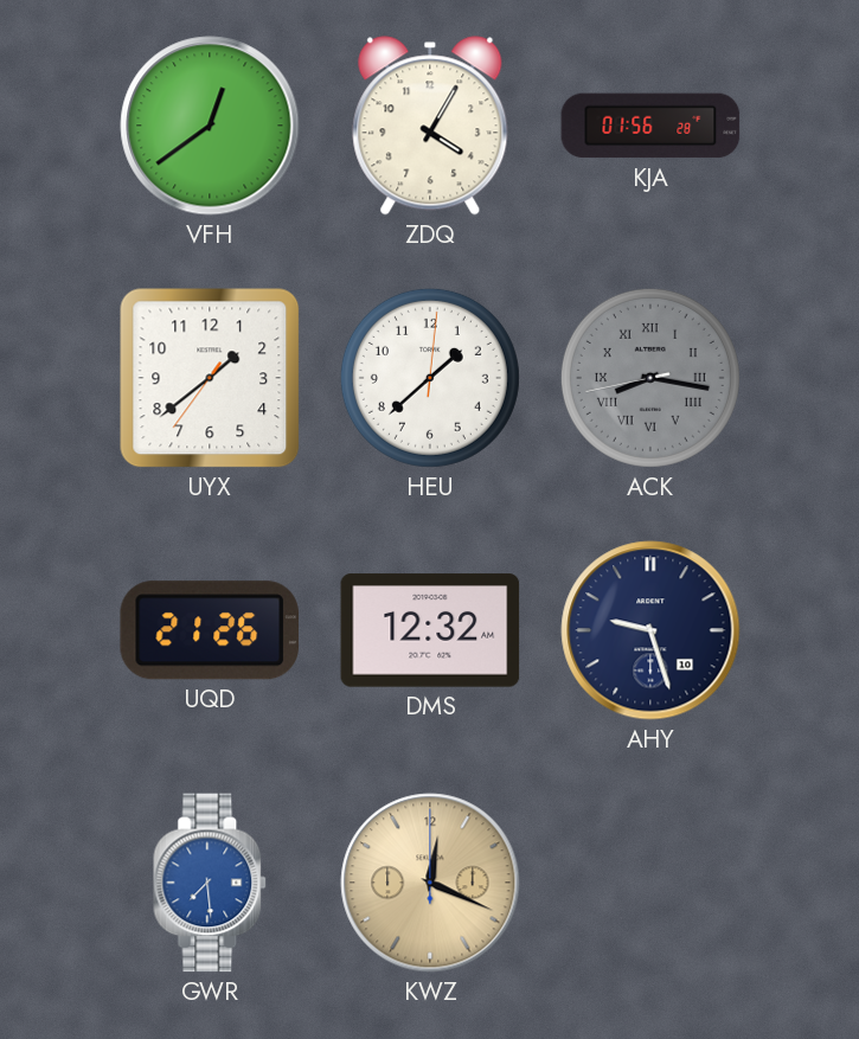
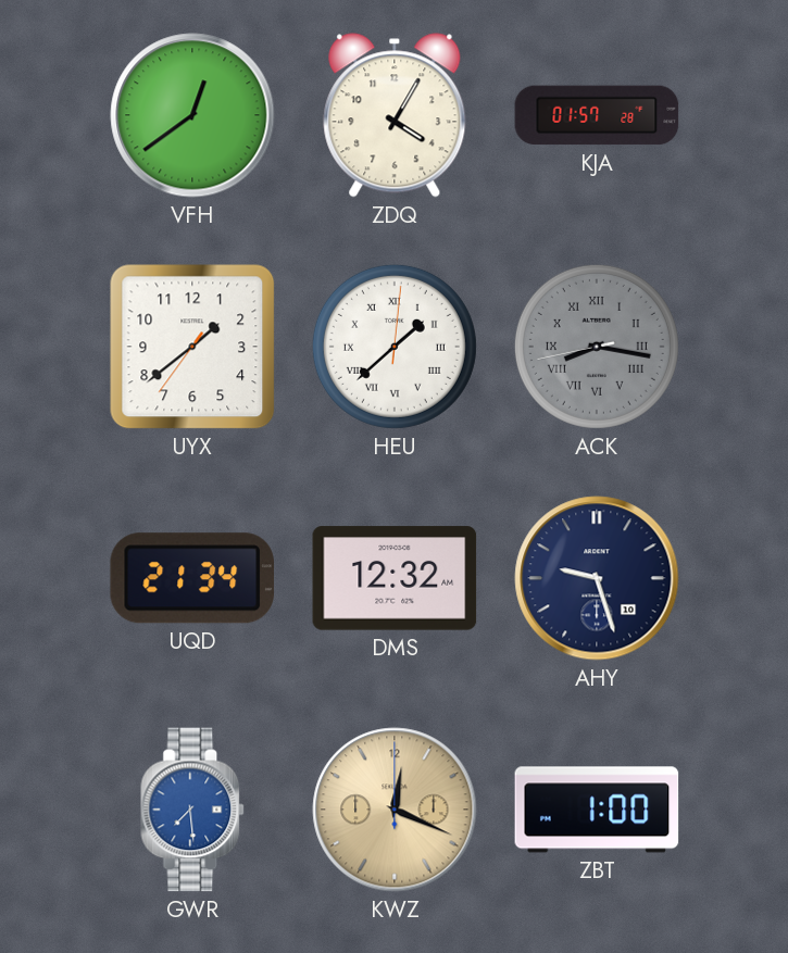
KJA: 01:56 -> 01:57
HEU numerals: Arabic -> Roman
UQD: 21:26 -> 21:34
ZBT: none -> 1:00
